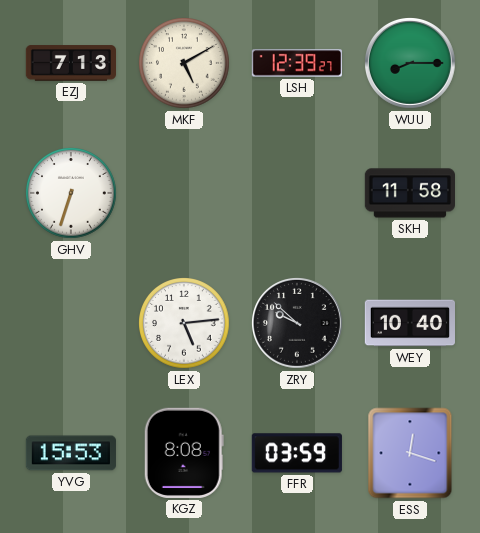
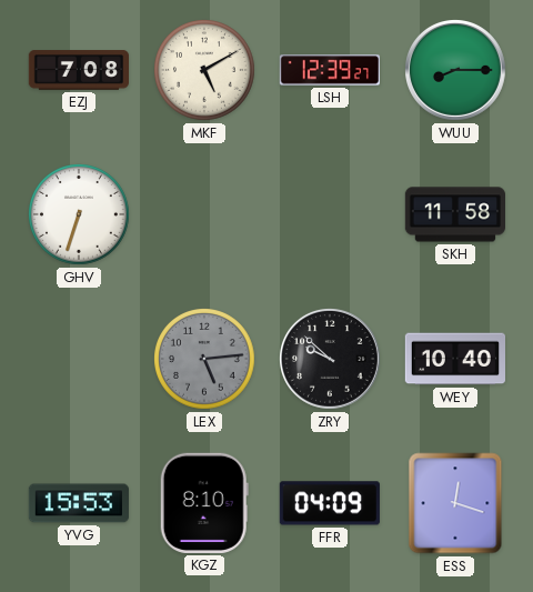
EZJ: 7:13 -> 7:08
LEX dial: white -> grey
KGZ: 8:08 -> 8:10
FFR: 03:59 -> 04:09
